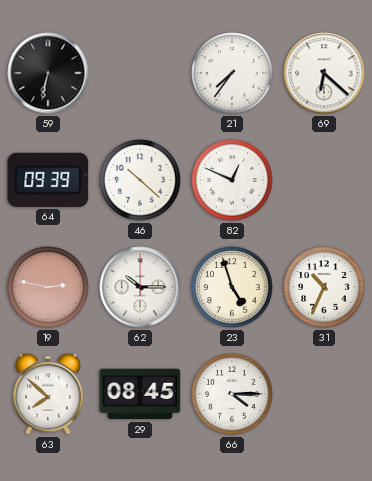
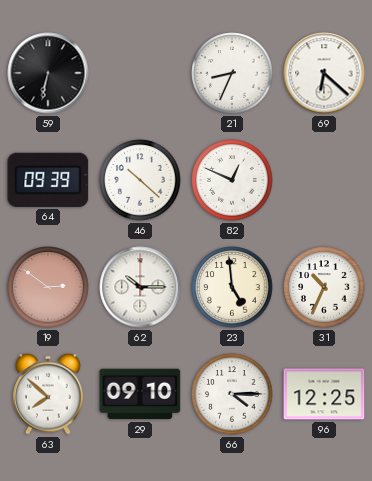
21: 7:36 -> 8:34
19: 2:47 -> 2:51
23: 4:57 -> 4:59
29: 08:45 -> 09:10
96: none -> 12:25
